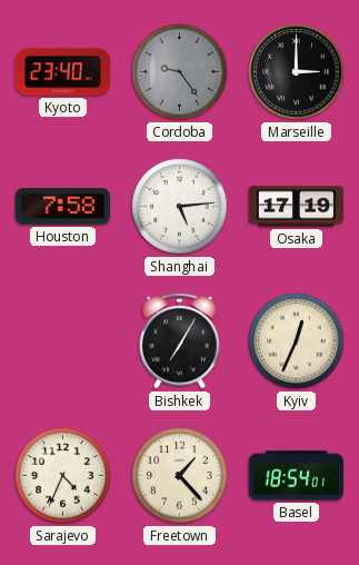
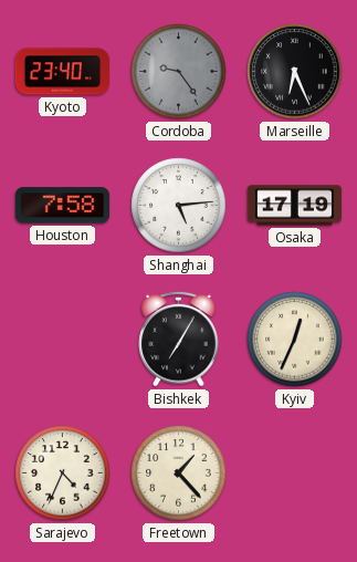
Marseille: 3:00 -> 6:26
Basel: 18:54 -> none
